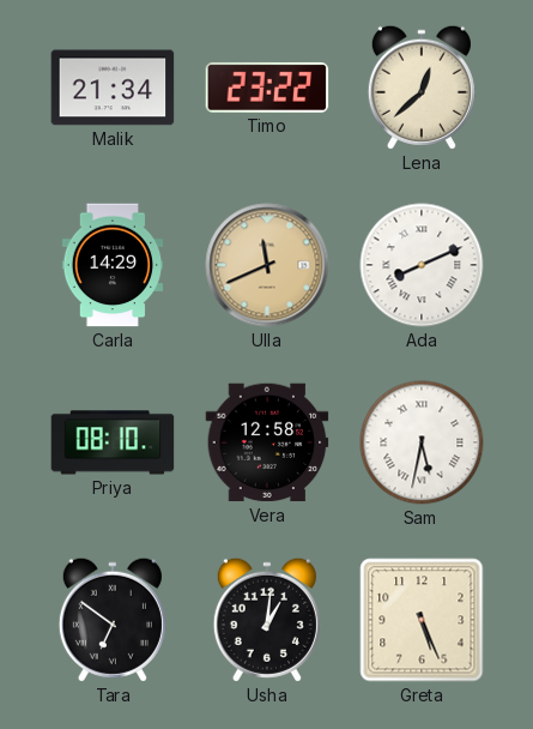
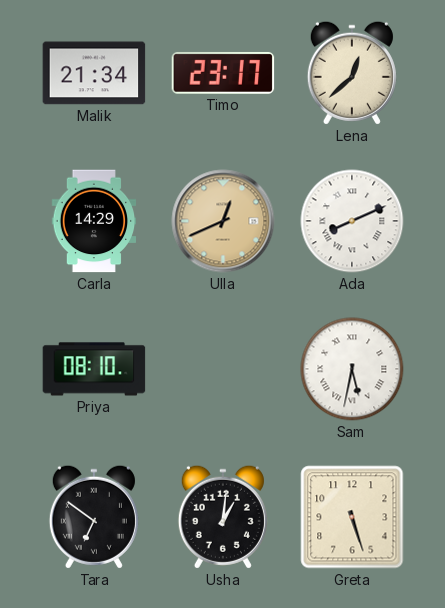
Timo: 23:22 -> 23:17
Ulla: 11:41 -> 12:41
Vera: 12:58 -> none
Greta: 5:26 -> 5:27
